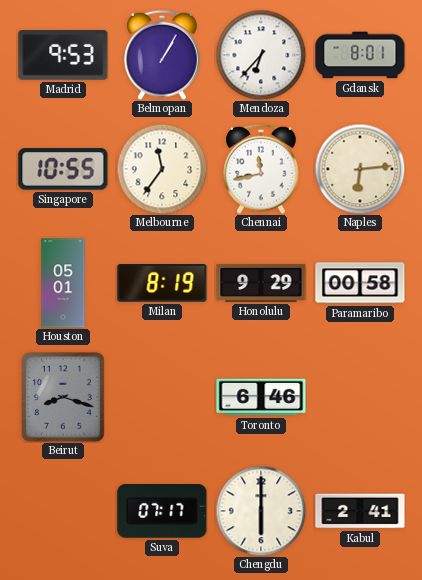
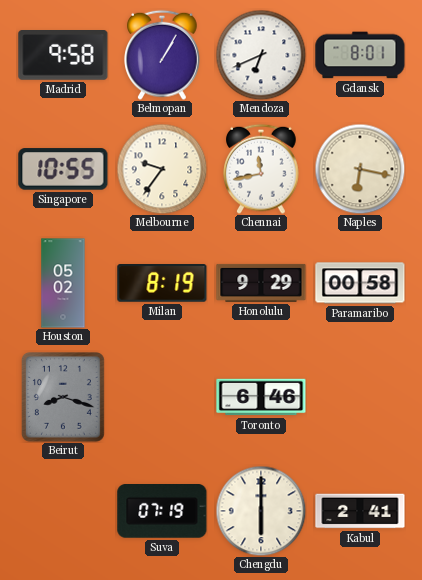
Madrid: 9:53 -> 9:58
Mendoza: 6:37 -> 6:41
Melbourne: 11:36 -> 9:36
Naples: 6:14 -> 6:17
Houston: 05:01 -> 05:02
Suva: 07:17 -> 07:19
